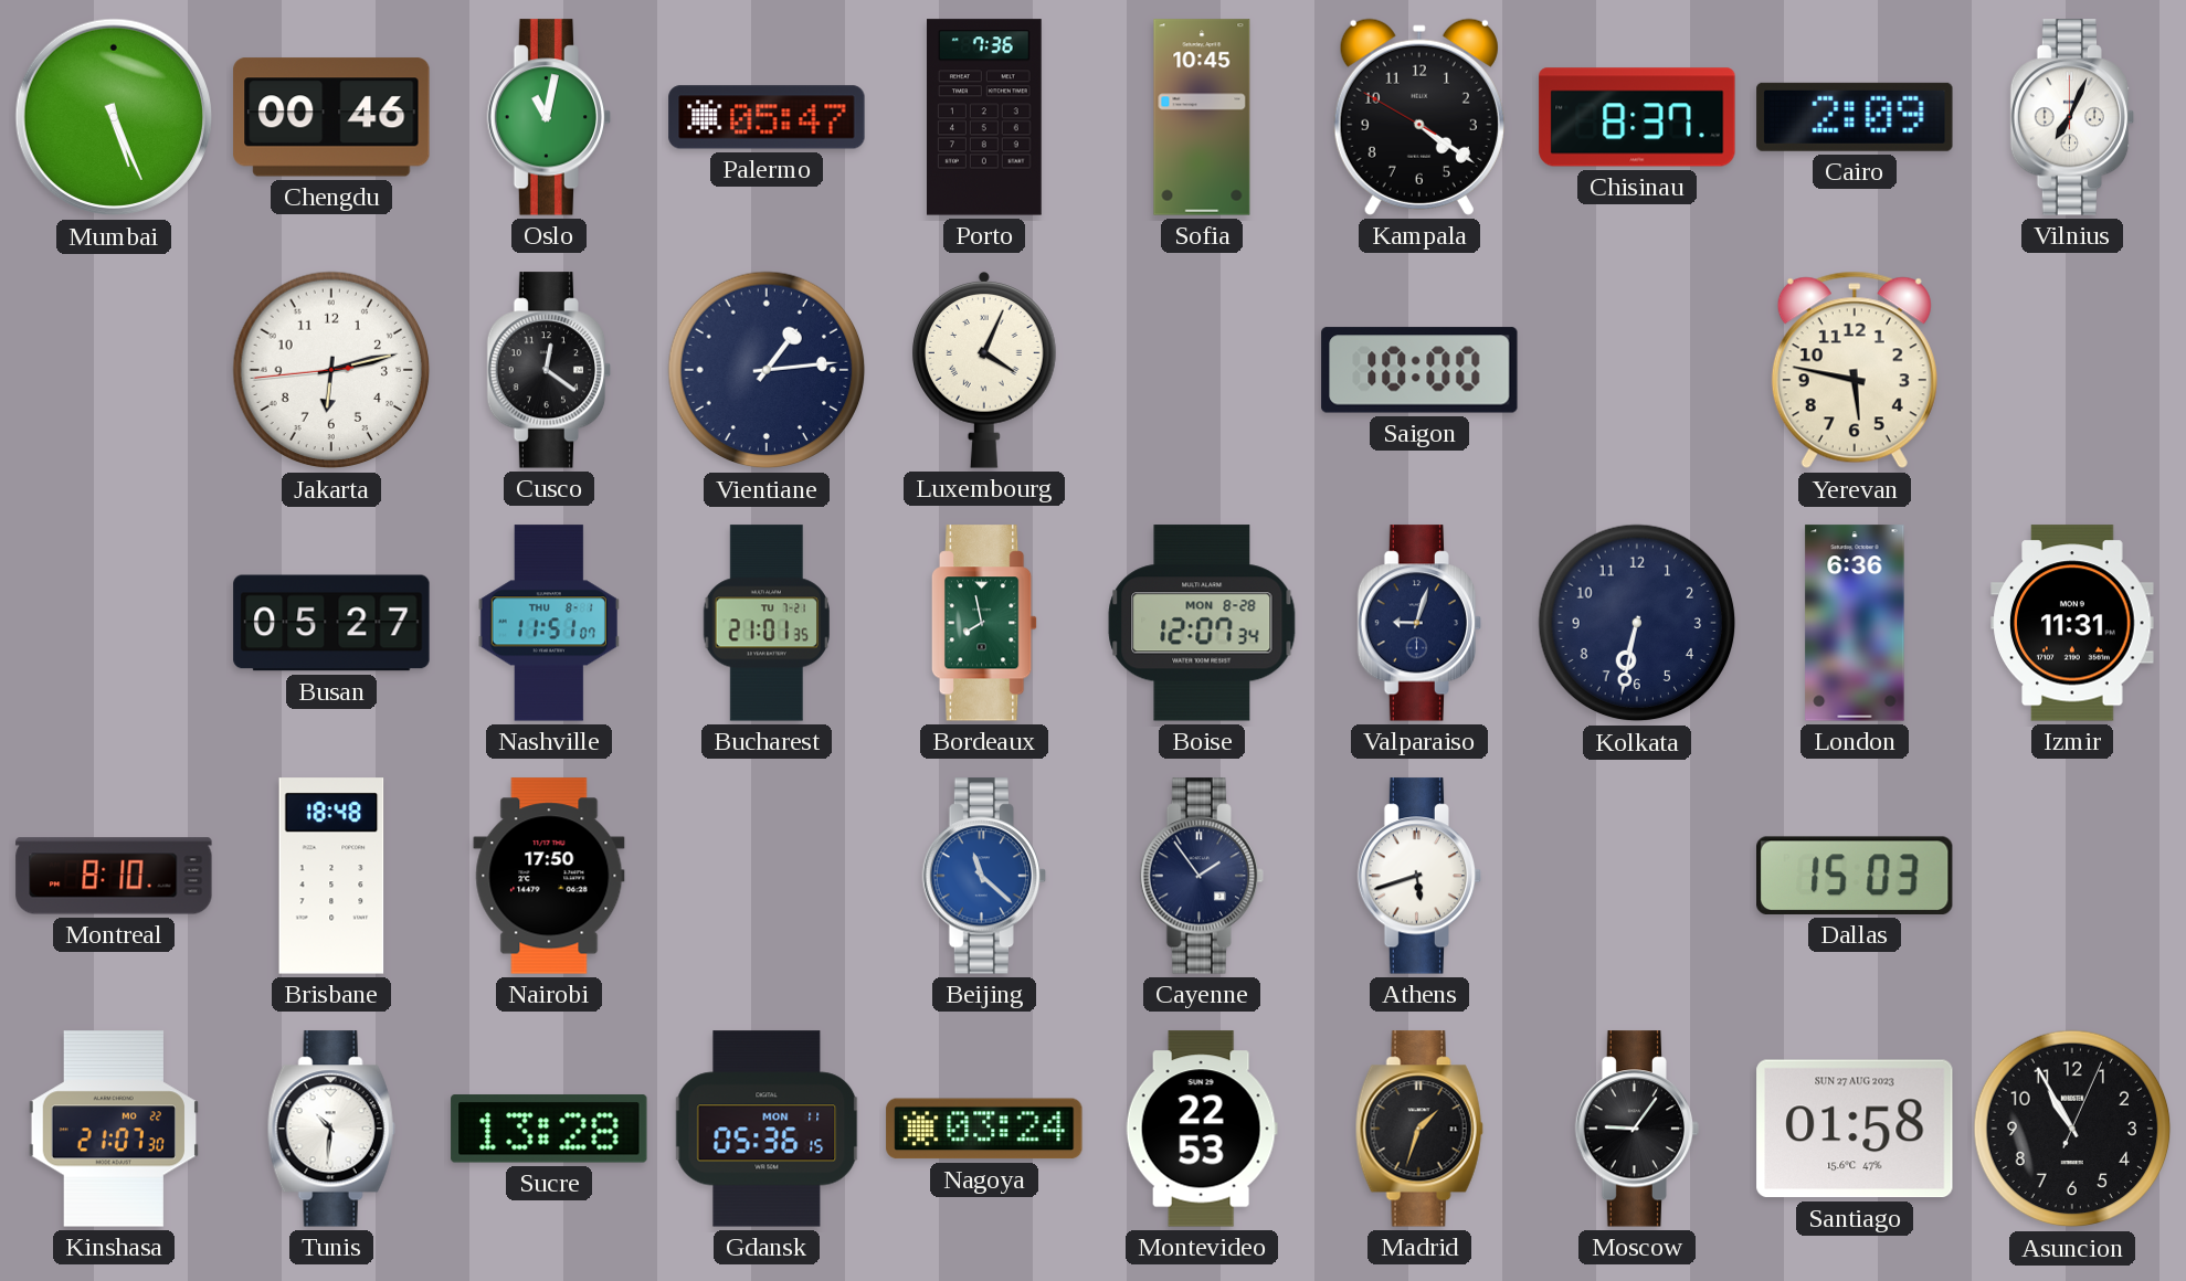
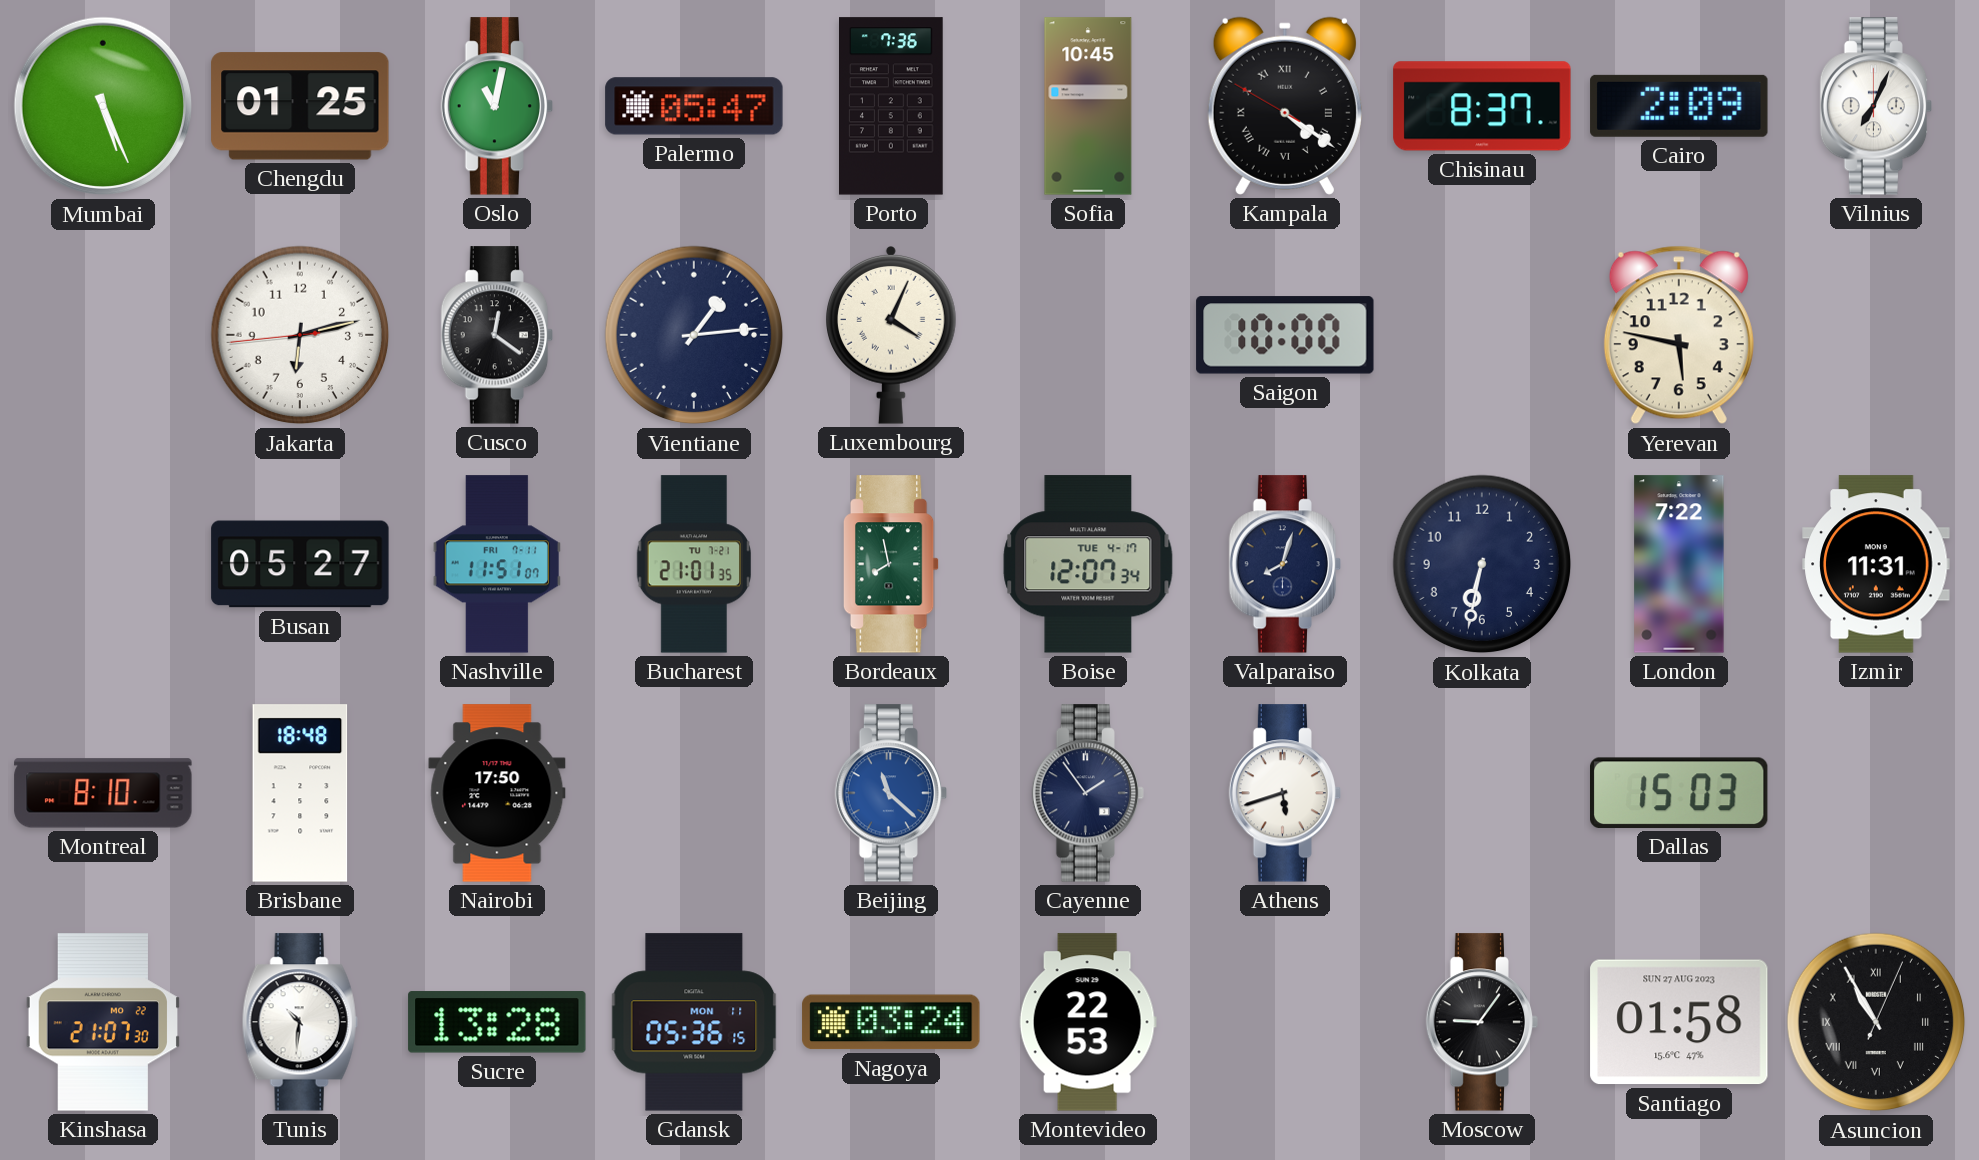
Chengdu: 00:46 -> 01:25
Kampala numerals: Arabic -> Roman
Nashville date: THU 8-1 -> FRI 7-11
Boise date: MON 8-28 -> TUE 4-17
Valparaiso: 9:03 -> 8:03
London: 6:36 -> 7:22
Madrid: 1:33 -> none
Asuncion numerals: Arabic -> Roman
